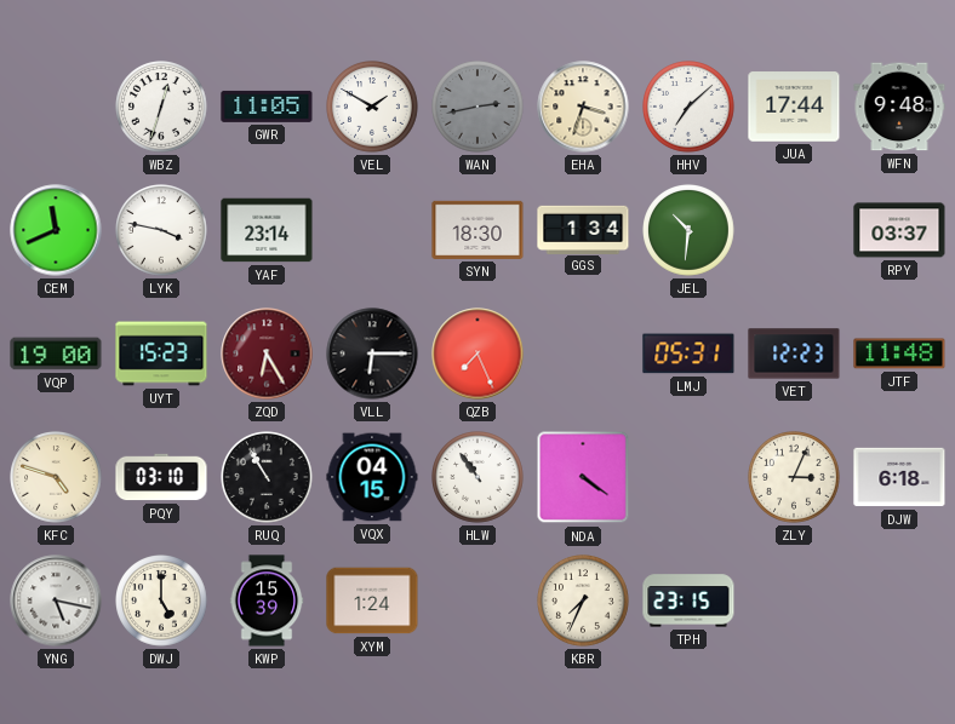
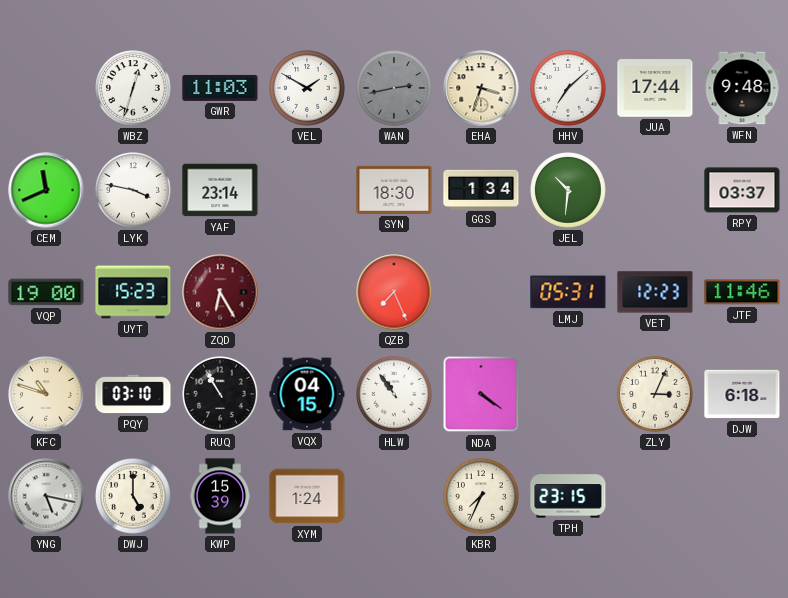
GWR: 11:05 -> 11:03
VLL: 6:15 -> none
JTF: 11:48 -> 11:46
KFC: 4:48 -> 10:48
